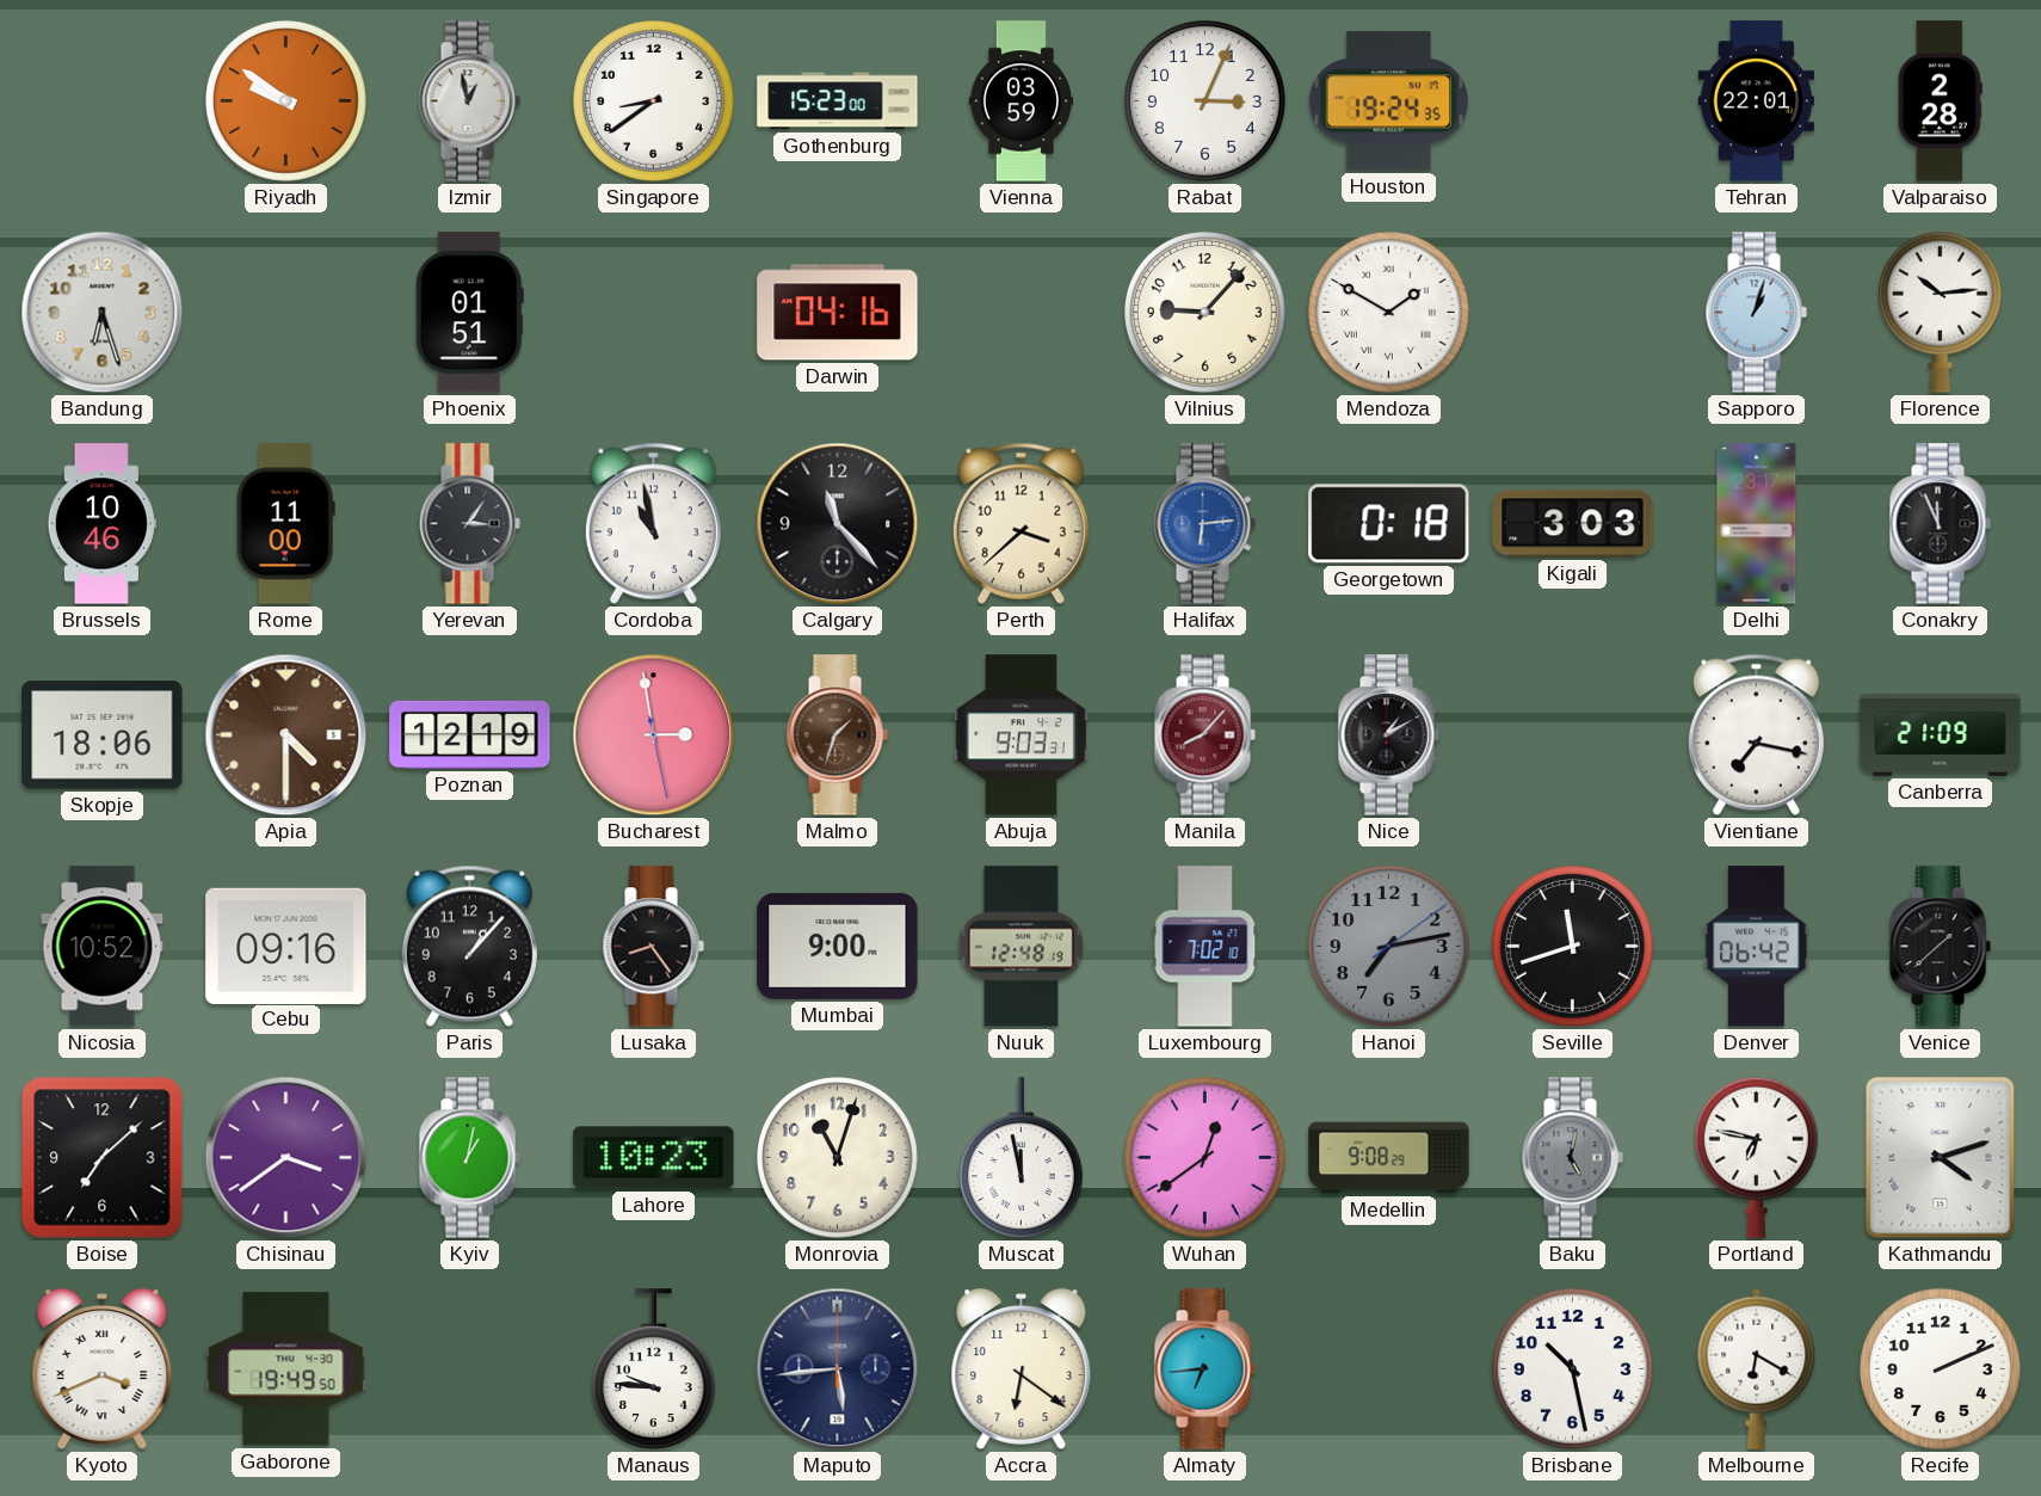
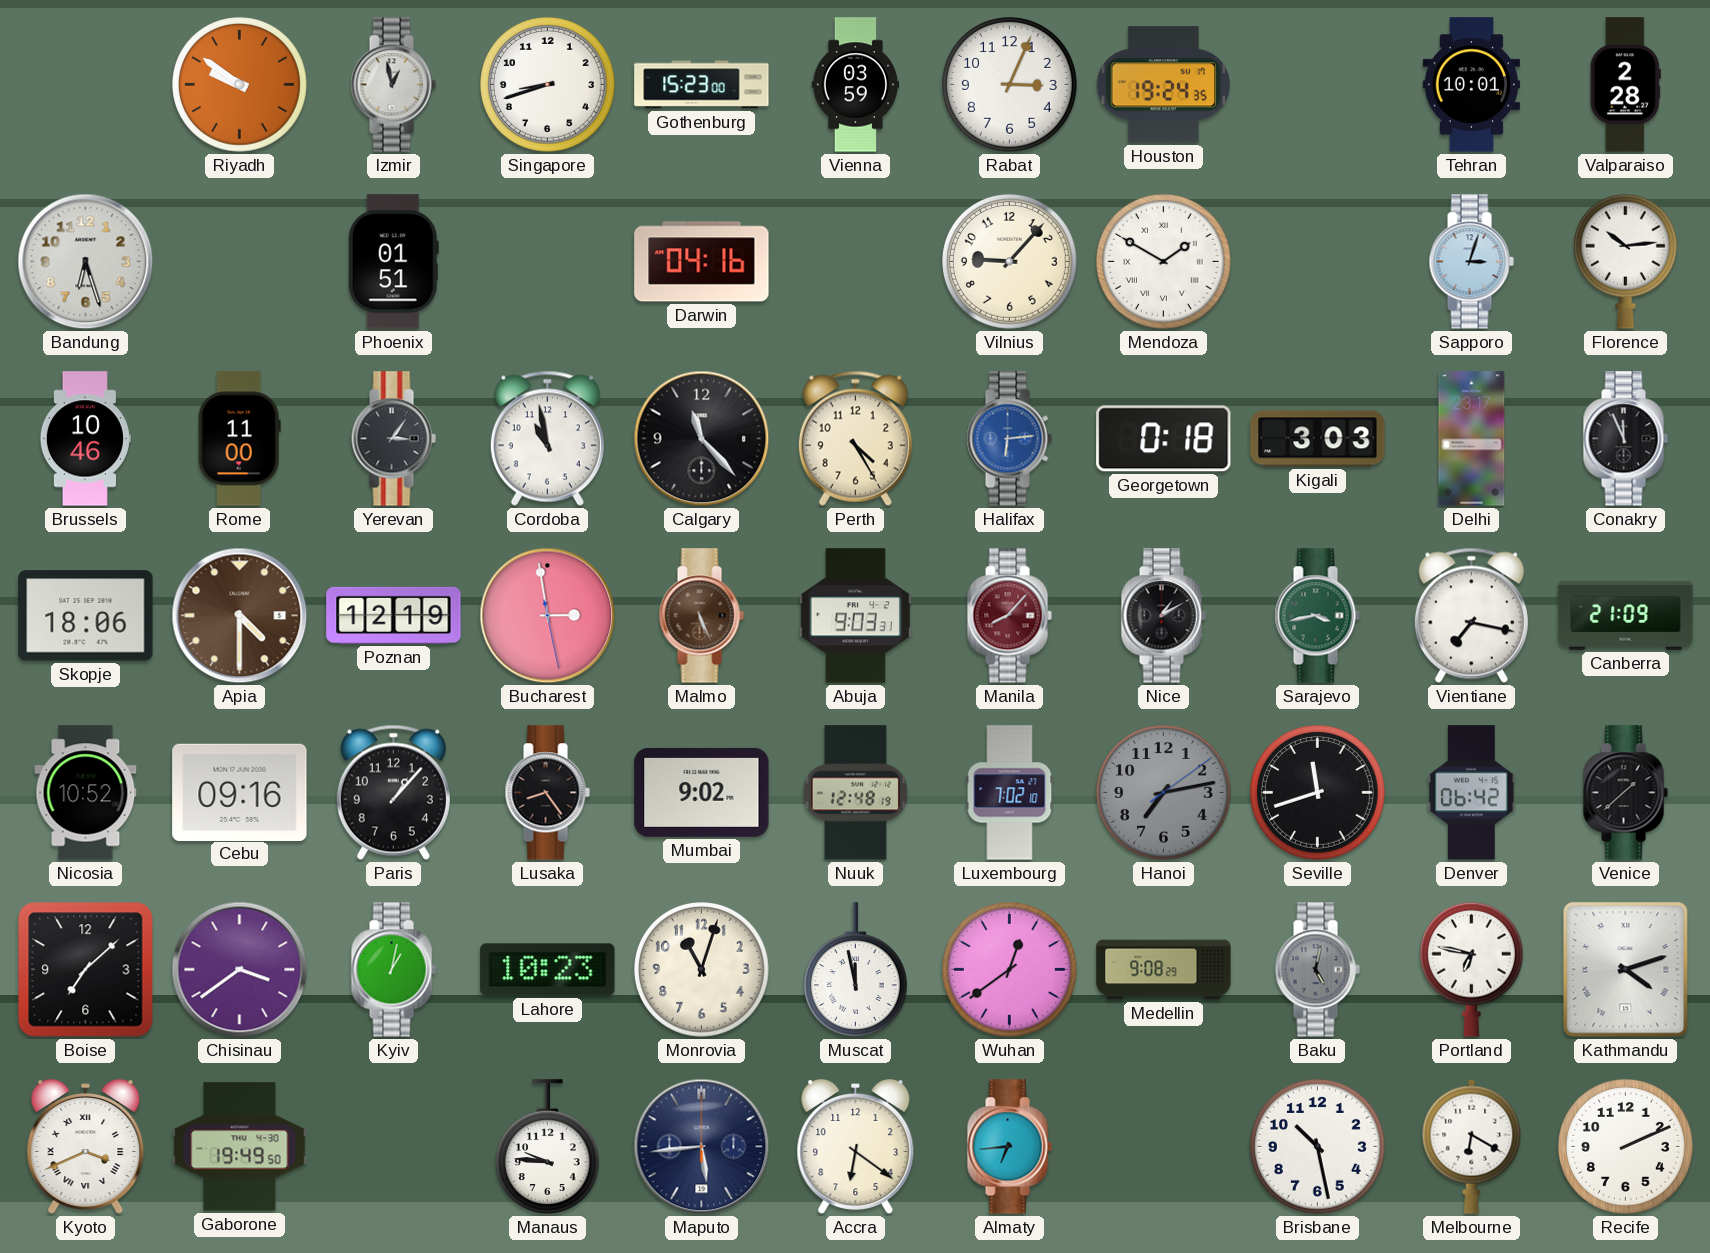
Singapore: 8:39 -> 8:42
Tehran: 22:01 -> 10:01
Sapporo: 1:03 -> 3:03
Perth: 3:38 -> 4:25
Malmo: 1:33 -> 5:26
Sarajevo: none -> 3:43
Mumbai: 9:00 -> 9:02
